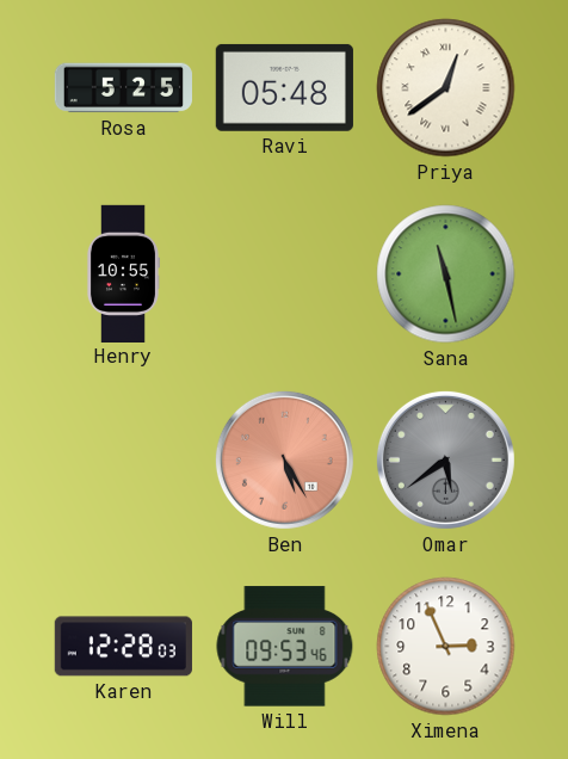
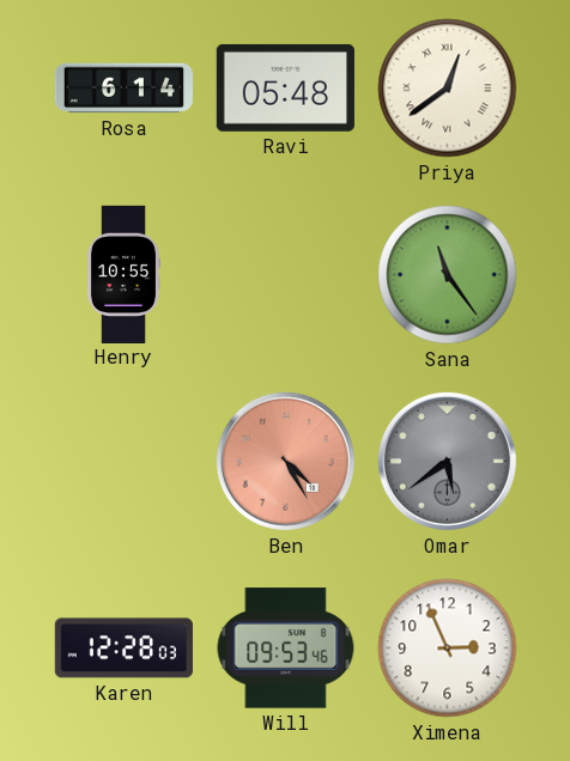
Rosa: 5:25 -> 6:14
Sana: 11:28 -> 11:24
Ben: 5:25 -> 4:25
